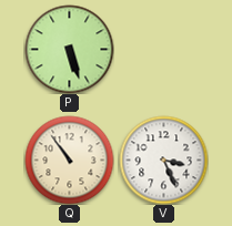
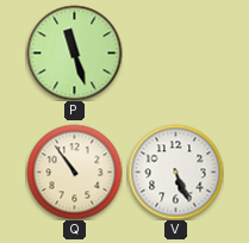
P: 5:27 -> 11:27
V: 3:26 -> 5:26
